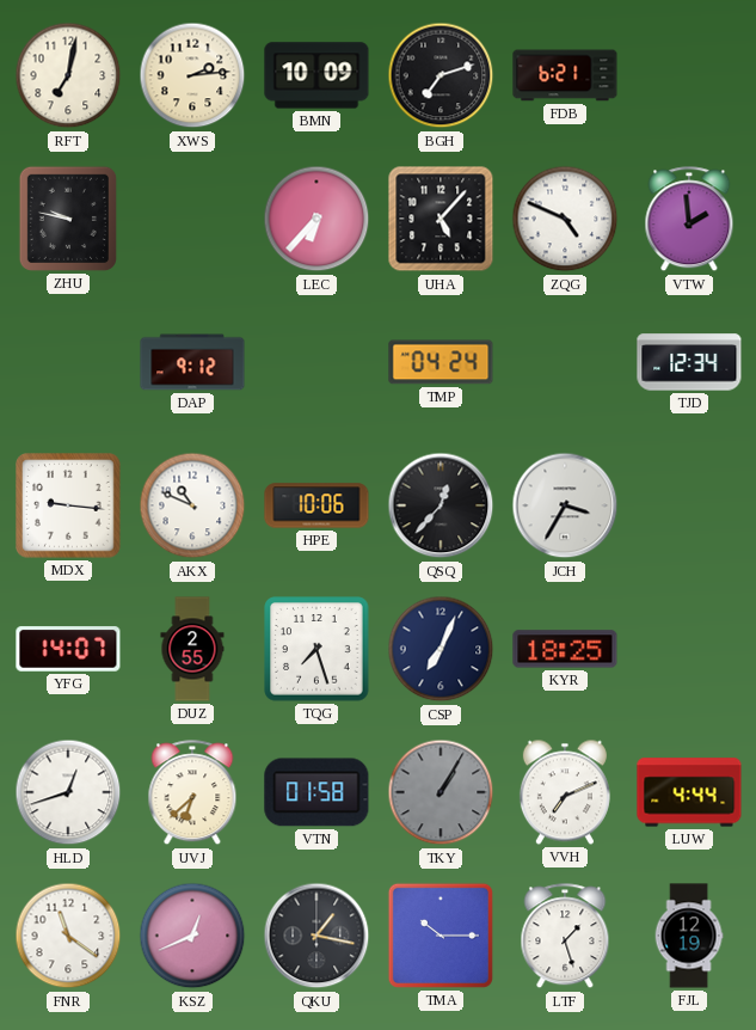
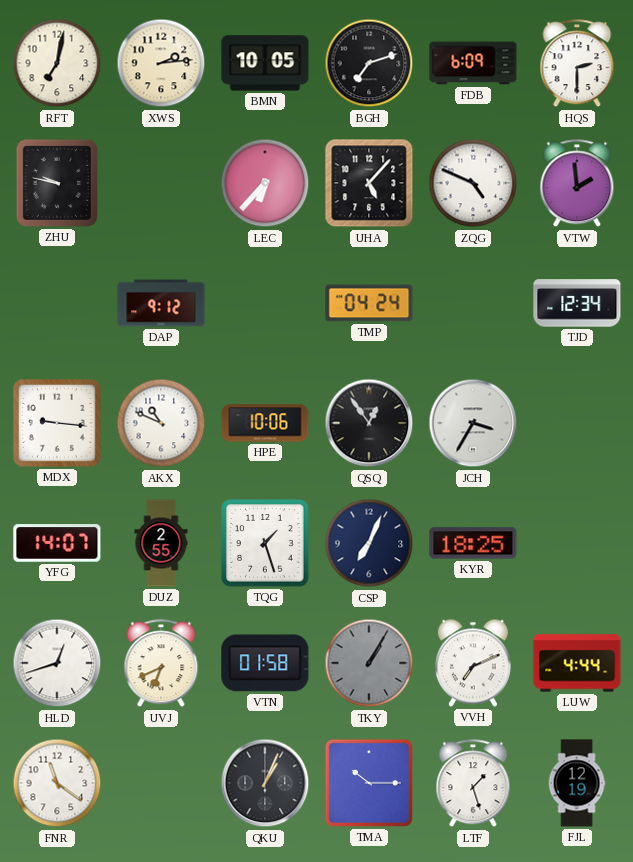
BMN: 10:09 -> 10:05
FDB: 6:21 -> 6:09
HQS: none -> 2:30
QSQ: 12:37 -> 12:54
TQG: 7:27 -> 1:27
UVJ: 6:38 -> 6:41
KSZ: 12:41 -> none
QKU: 1:17 -> 1:04
